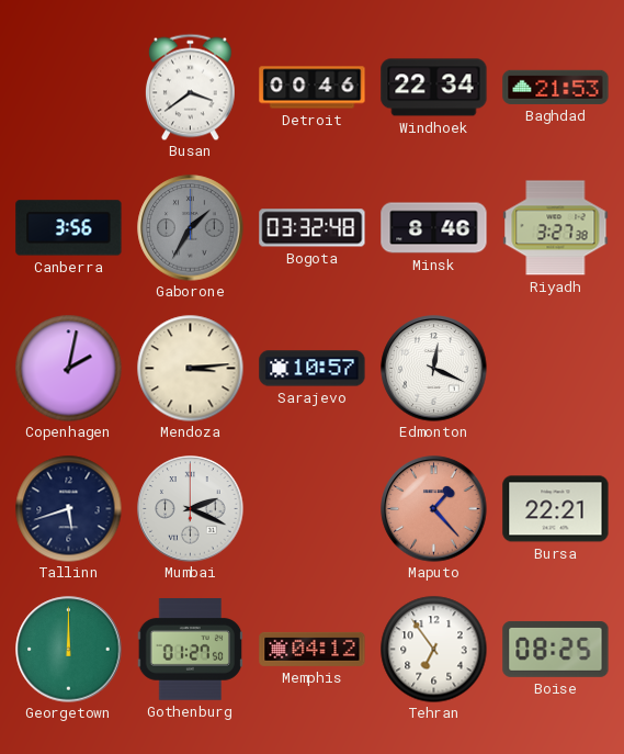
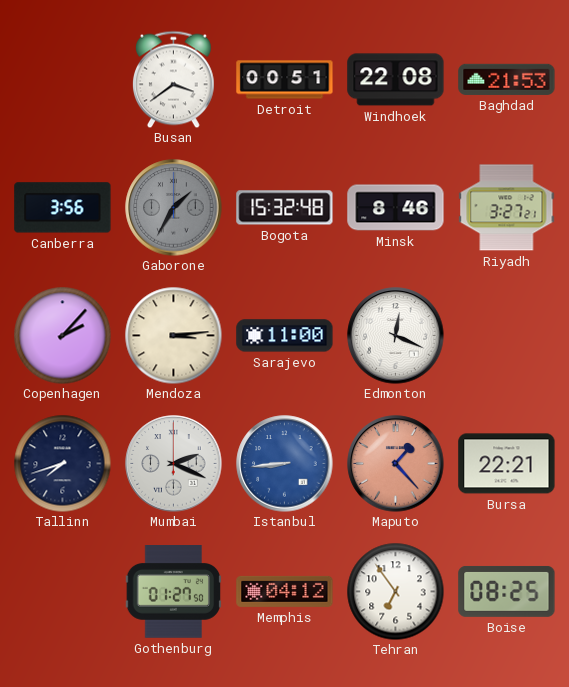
Detroit: 00:46 -> 00:51
Windhoek: 22:34 -> 22:08
Bogota: 03:32 -> 15:32
Riyadh: 3:27:38 -> 3:27:21
Copenhagen: 2:02 -> 2:07
Sarajevo: 10:57 -> 11:00
Tallinn: 5:42 -> 7:42
Istanbul: none -> 8:44
Georgetown: 12:00 -> none
